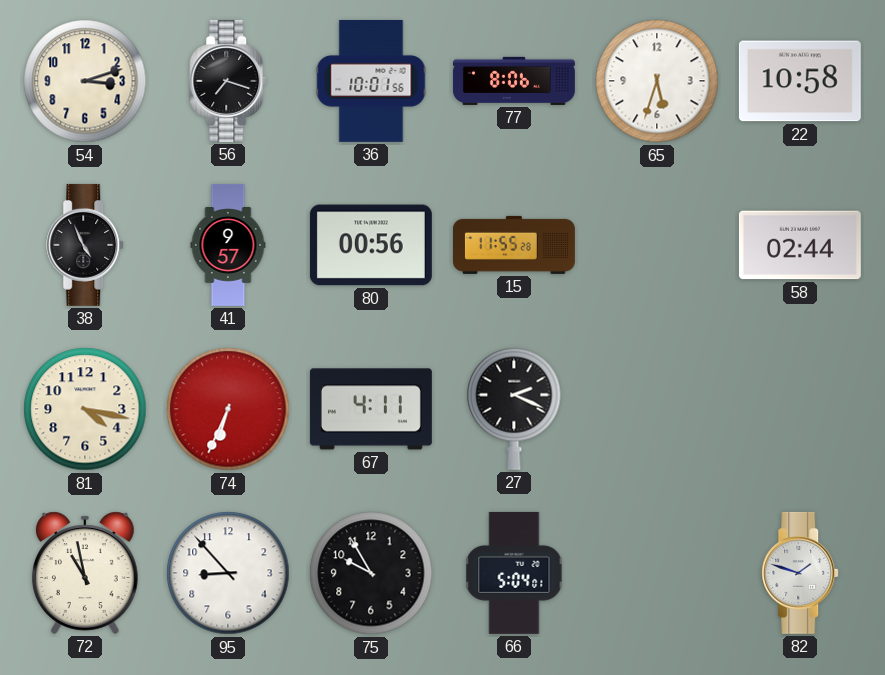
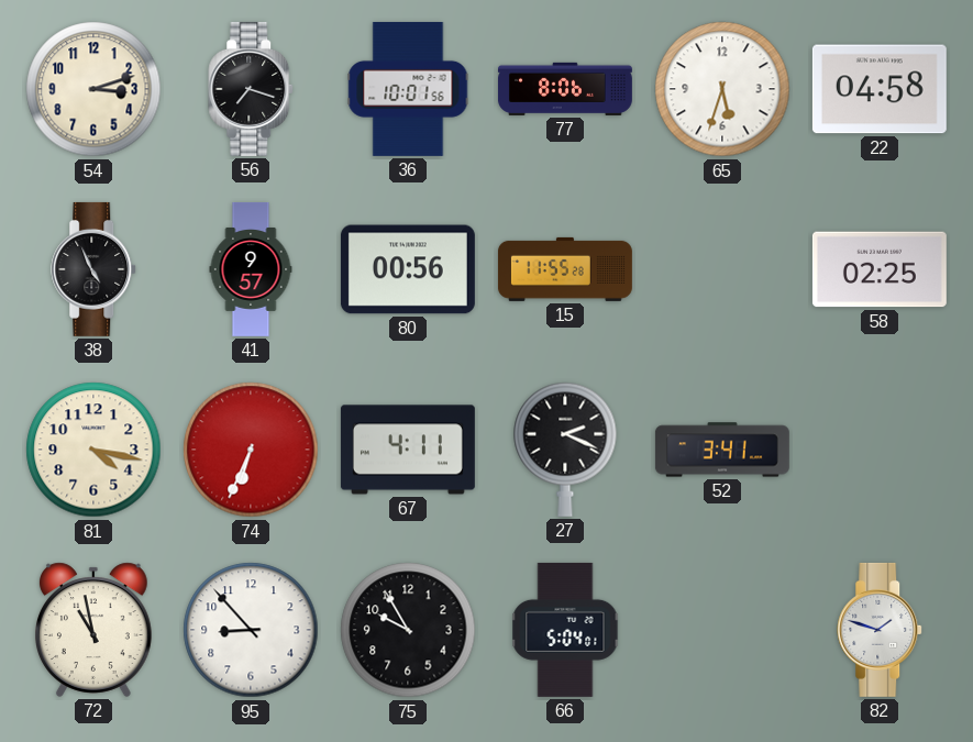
22: 10:58 -> 04:58
58: 02:44 -> 02:25
52: none -> 3:41
